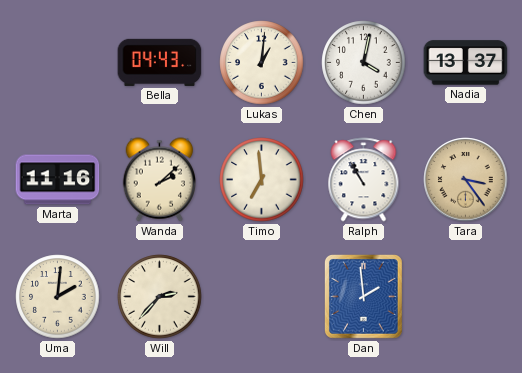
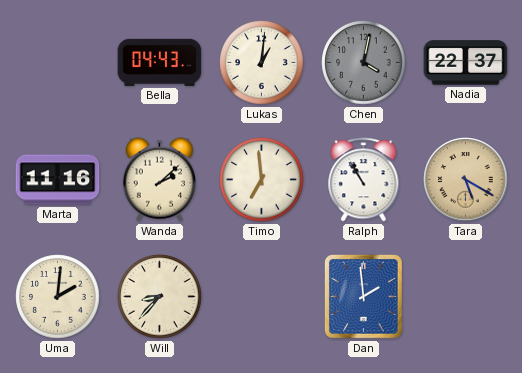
Chen dial: white -> grey
Nadia: 13:37 -> 22:37
Tara: 3:24 -> 5:20
Will: 2:37 -> 8:37
